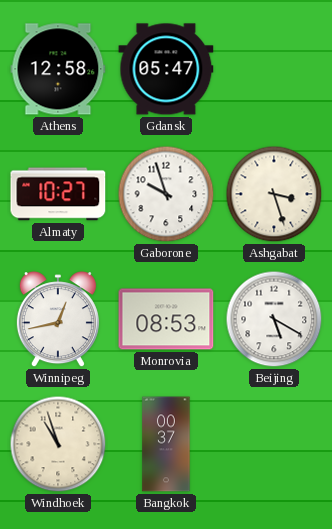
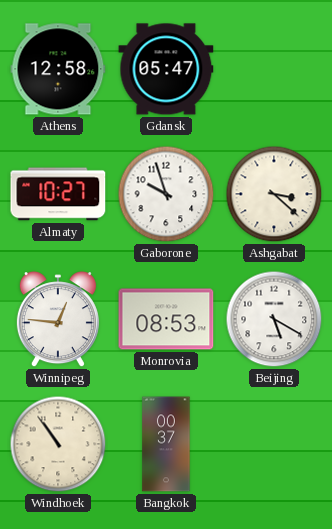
Ashgabat: 3:27 -> 3:22
Winnipeg: 12:43 -> 12:46
Windhoek: 10:57 -> 10:54
